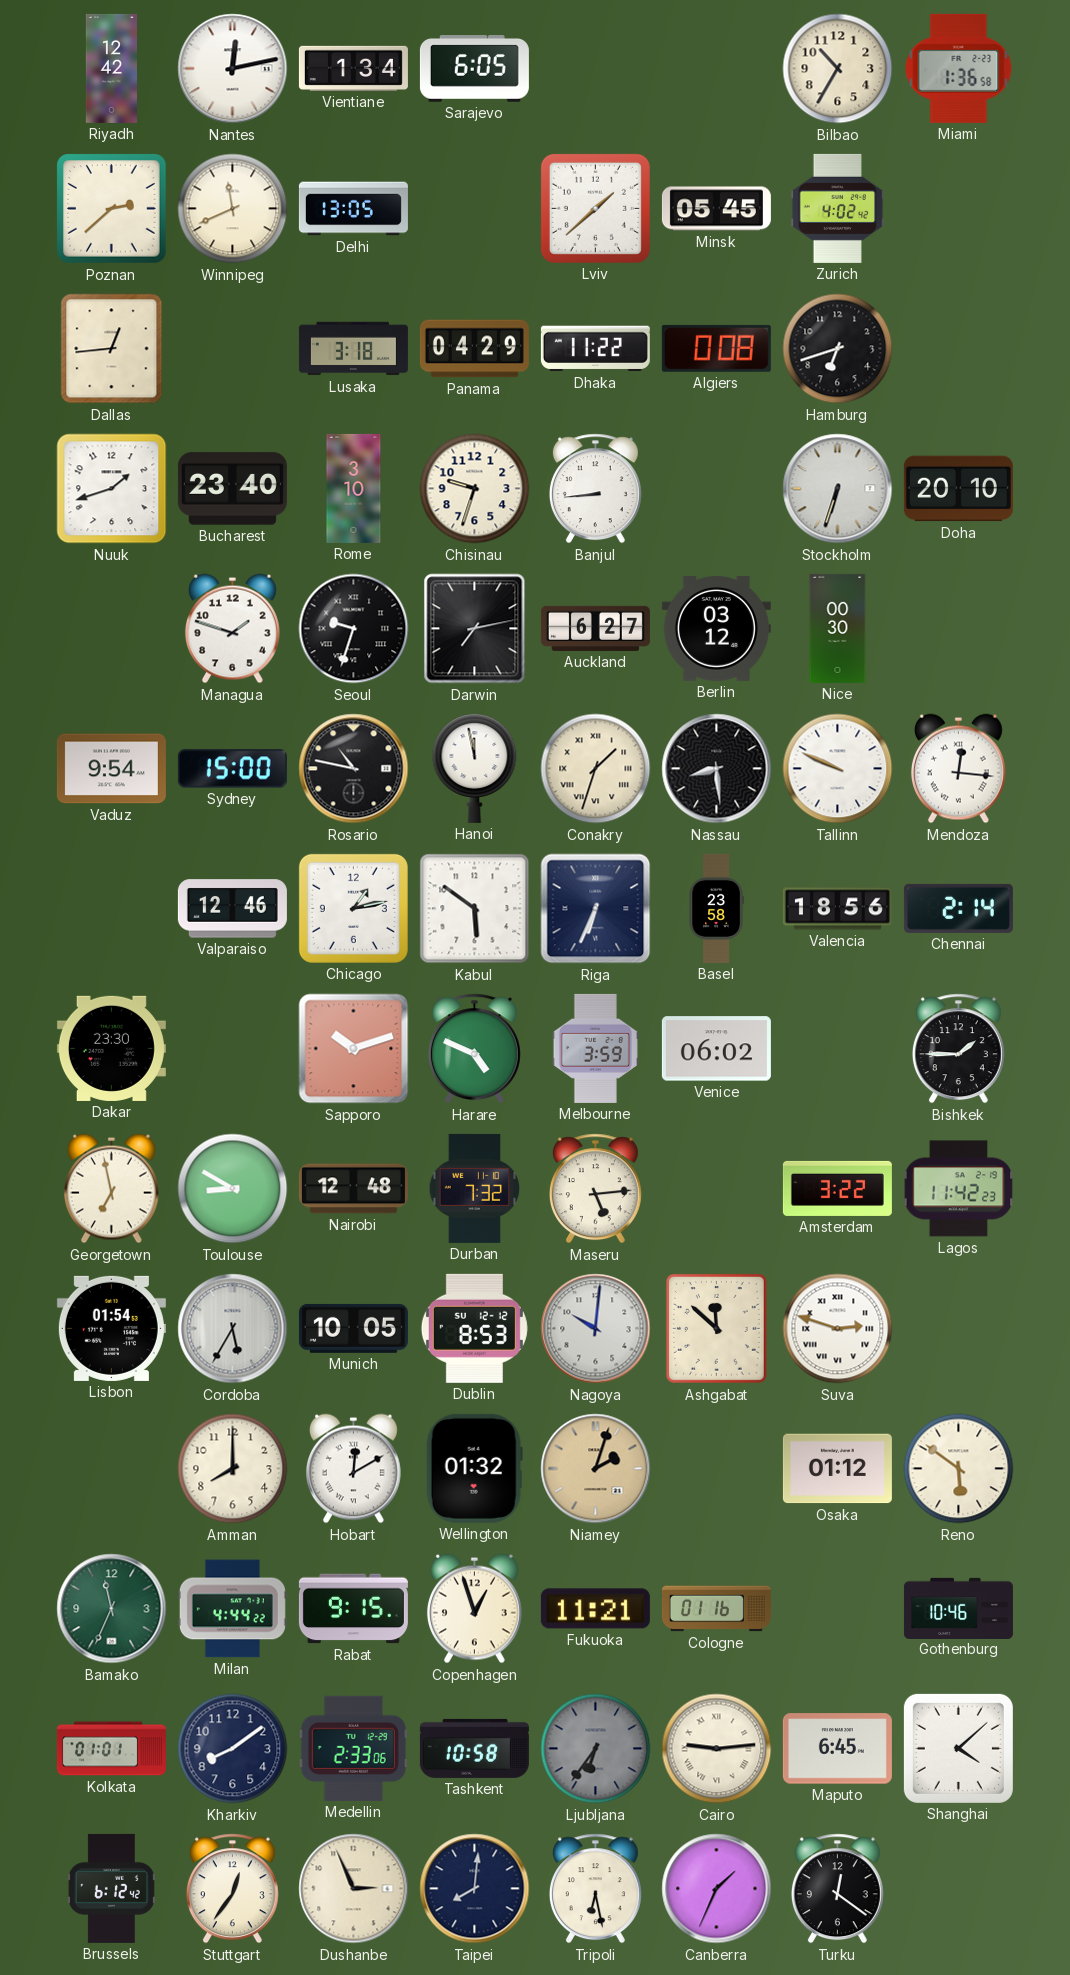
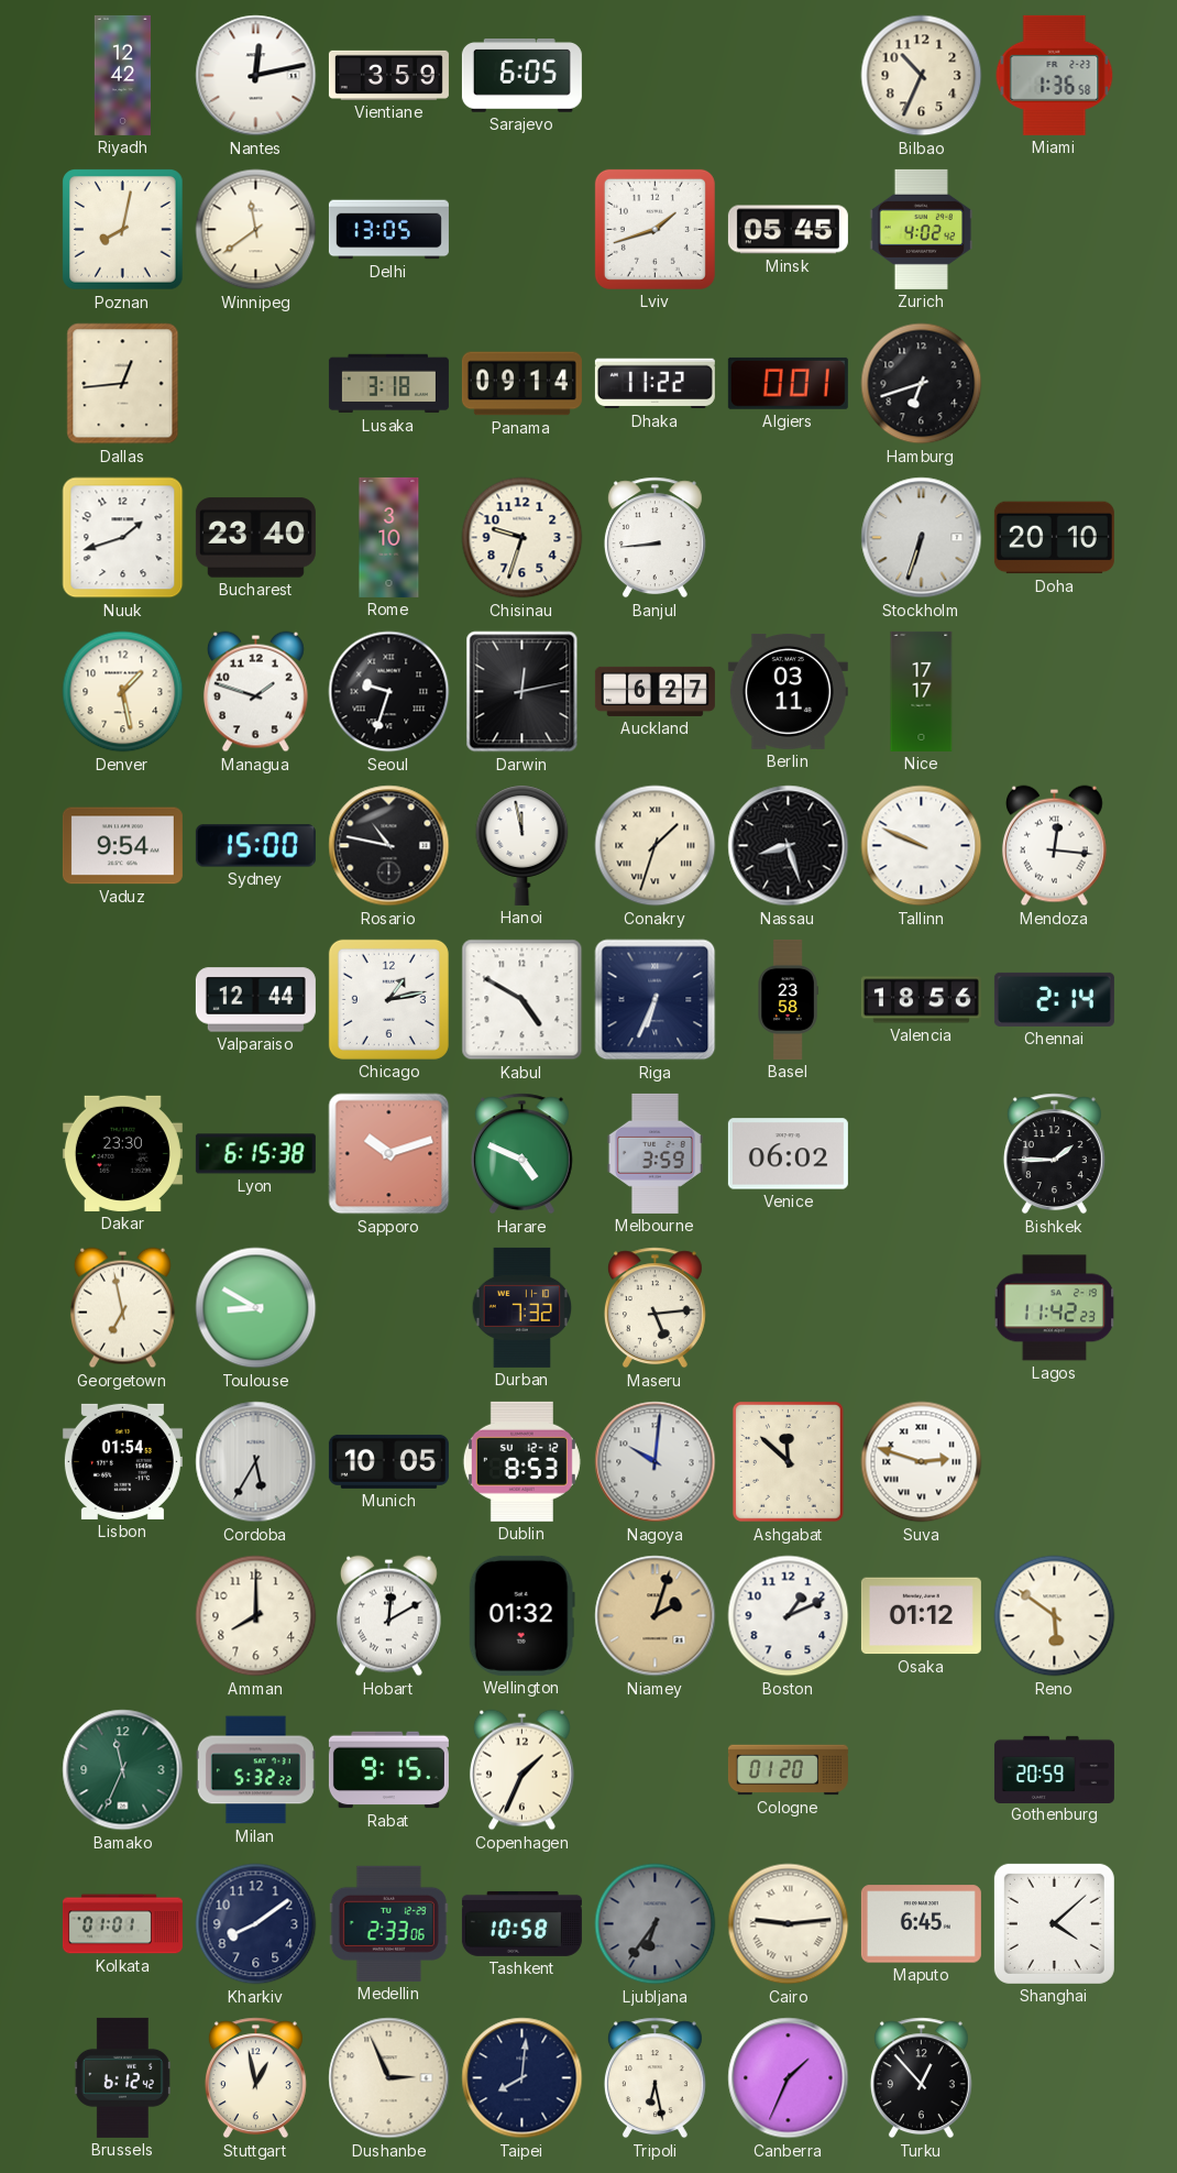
Vientiane: 1:34 -> 3:59
Bilbao: 10:35 -> 10:34
Poznan: 2:38 -> 8:02
Winnipeg: 11:41 -> 11:39
Lviv: 1:38 -> 1:42
Panama: 04:29 -> 09:14
Algiers: 0:08 -> 0:01
Denver: none -> 1:28
Darwin: 7:13 -> 12:13
Berlin: 03:12 -> 03:11
Nice: 00:30 -> 17:17
Nassau: 8:29 -> 8:27
Valparaiso: 12:46 -> 12:44
Kabul: 5:51 -> 4:50
Lyon: none -> 6:15
Nairobi: 12:48 -> none
Amsterdam: 3:22 -> none
Boston: none -> 1:11
Milan: 4:44 -> 5:32
Copenhagen: 12:57 -> 1:34
Fukuoka: 11:21 -> none
Cologne: 01:16 -> 01:20
Gothenburg: 10:46 -> 20:59
Stuttgart: 12:36 -> 12:58
Turku: 12:21 -> 12:53
